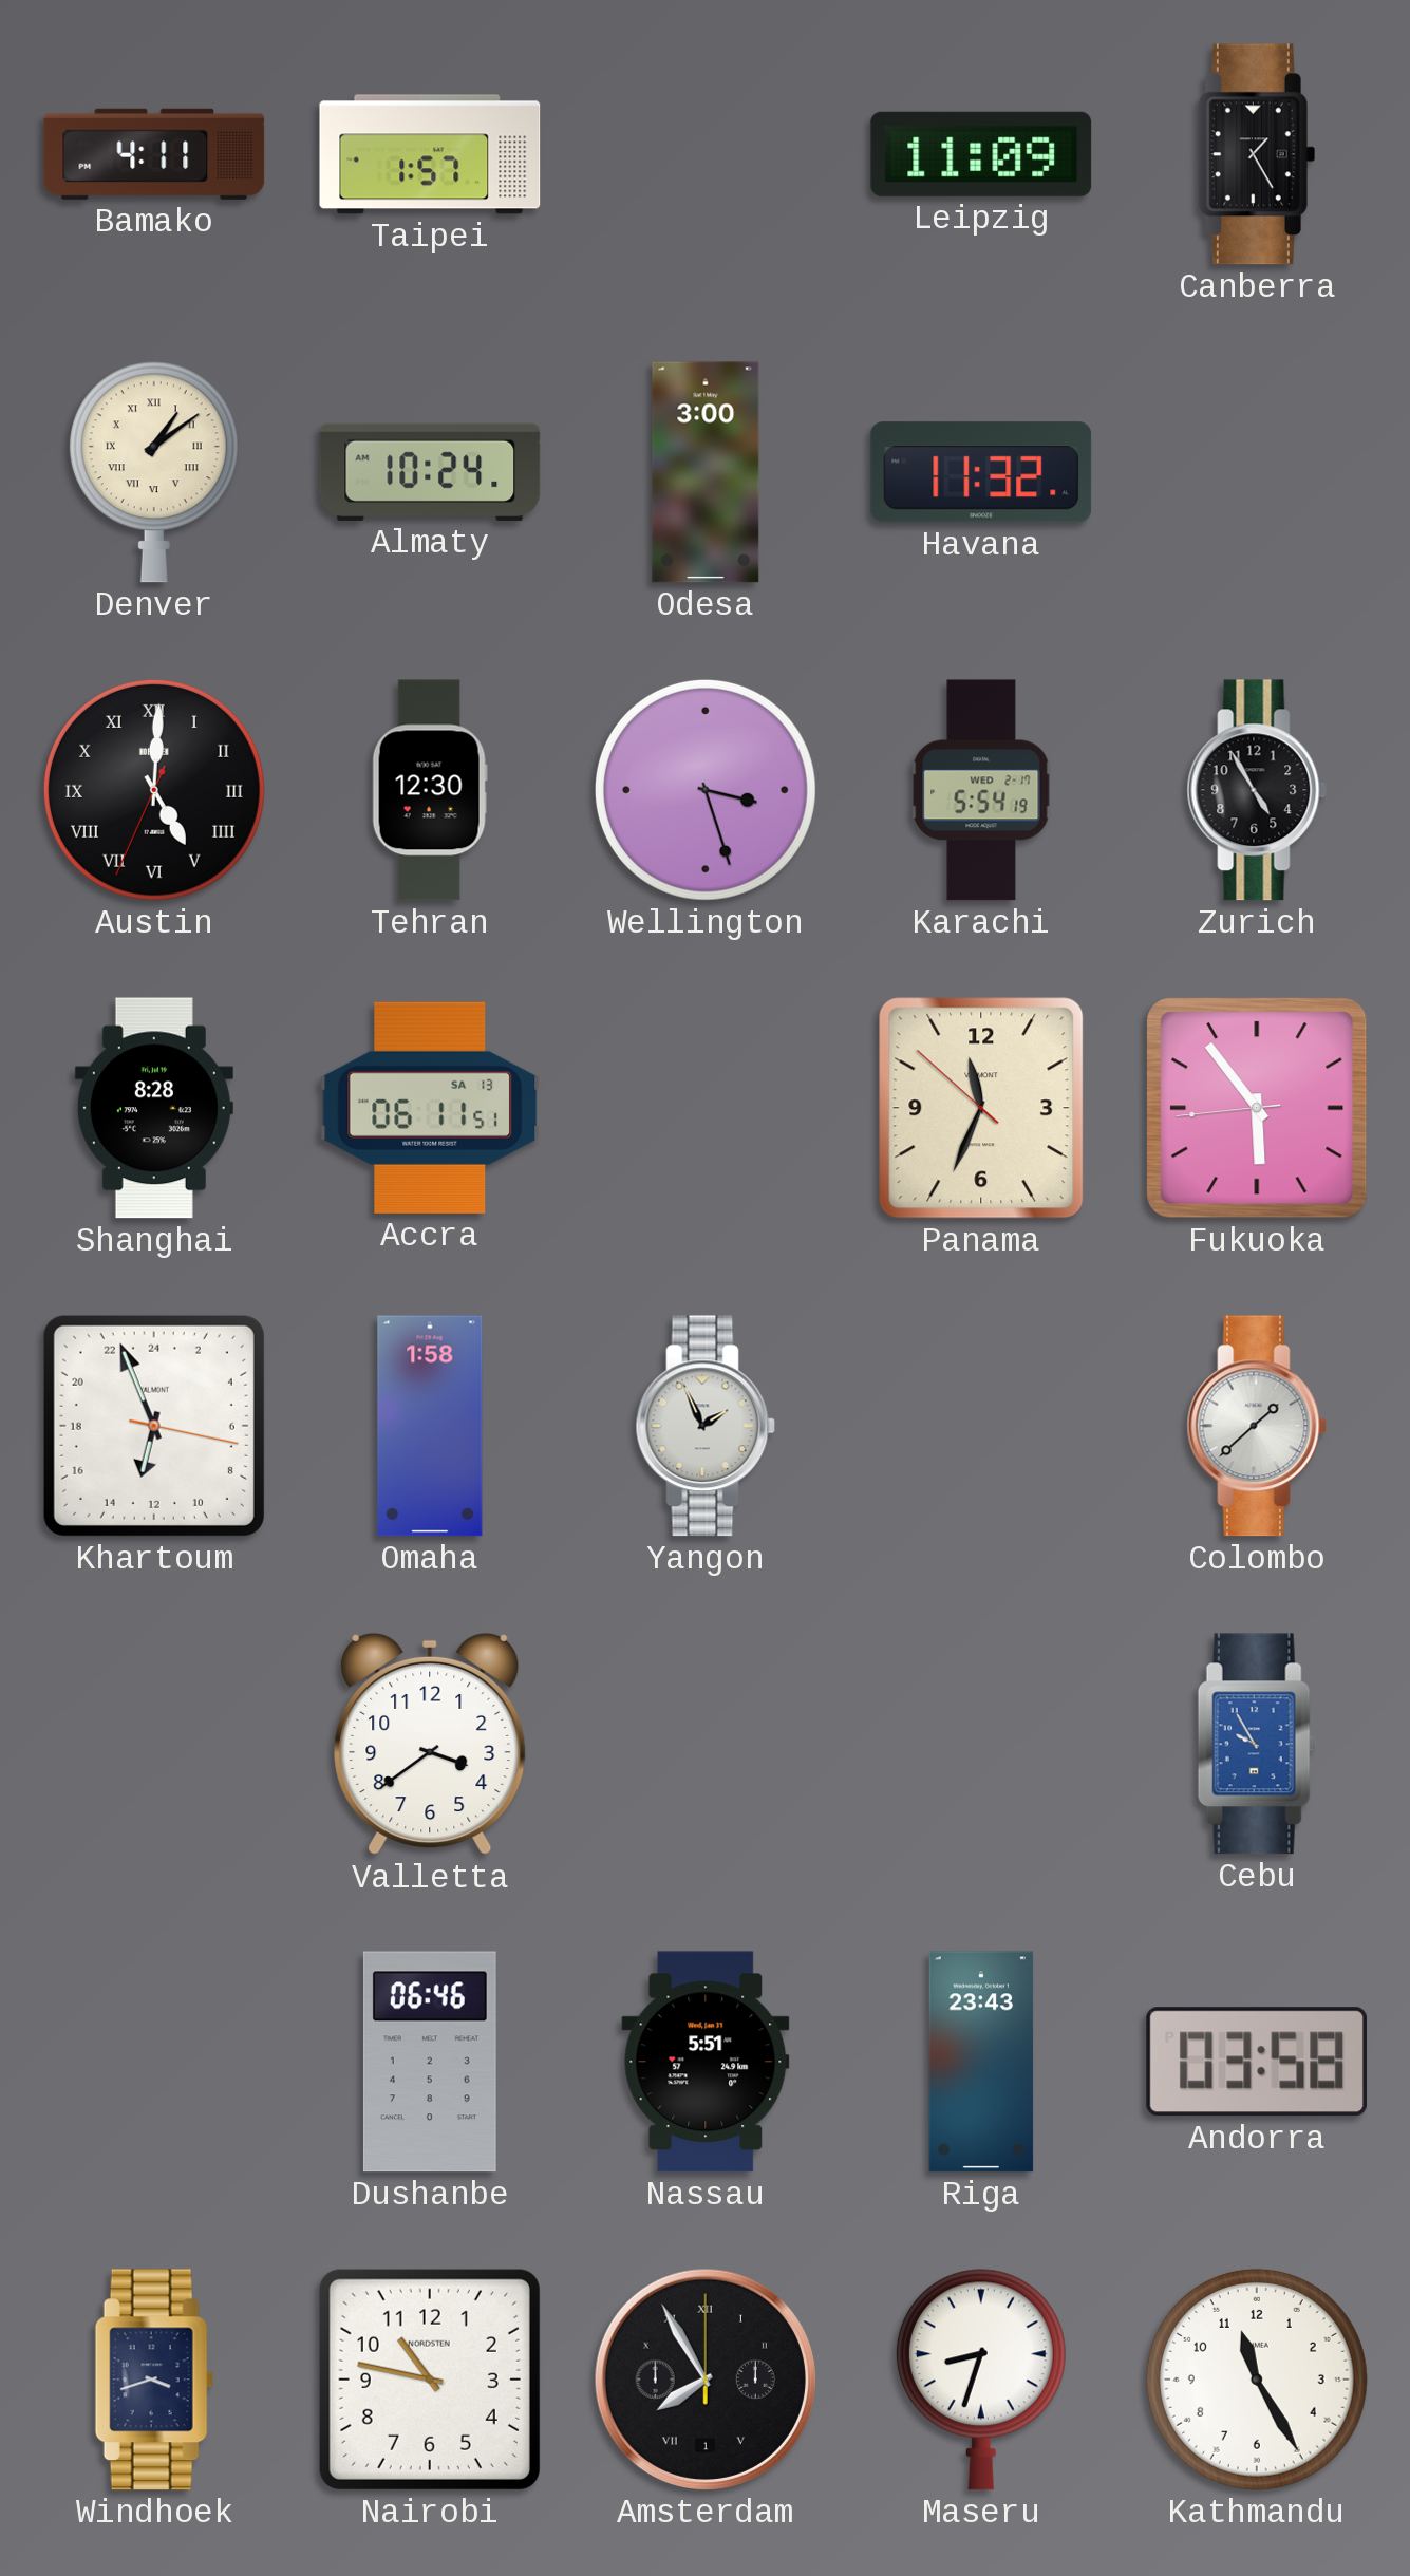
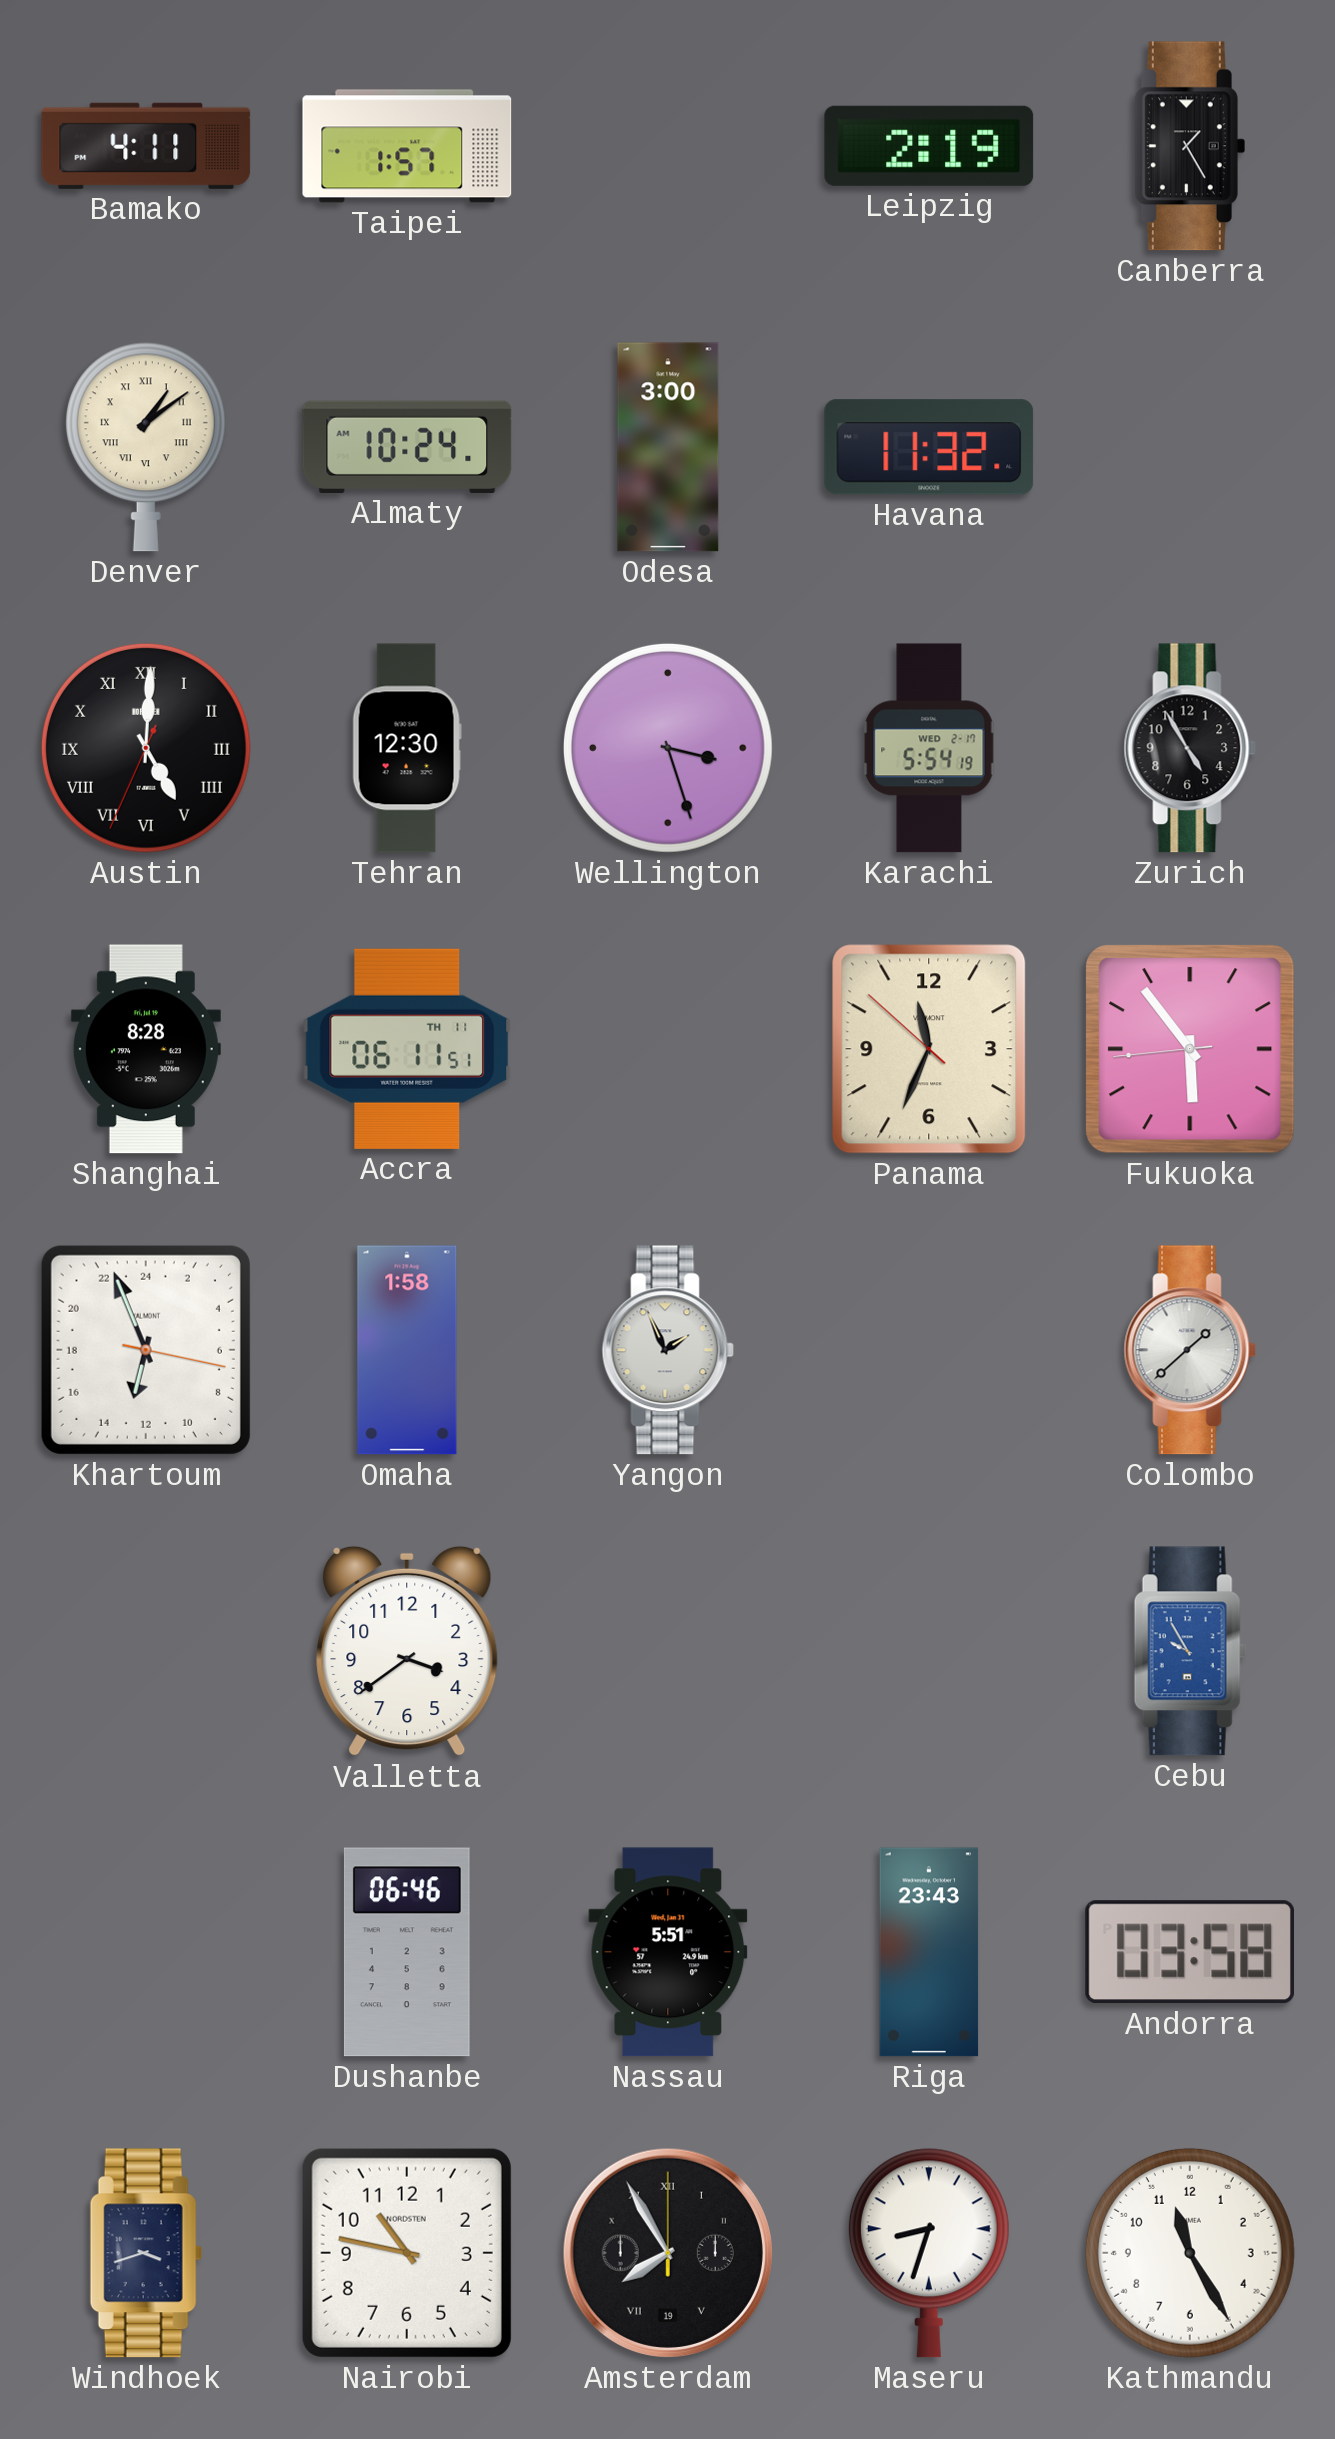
Leipzig: 11:09 -> 2:19
Accra date: SA 13 -> TH 11
Amsterdam date: 1 -> 19
